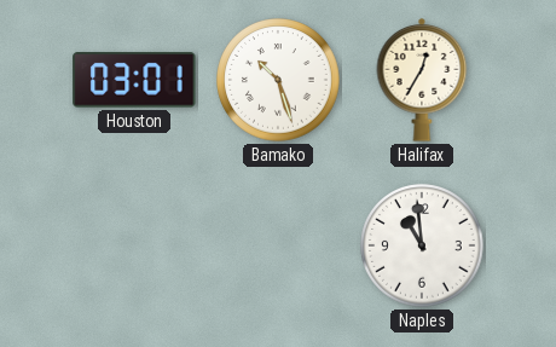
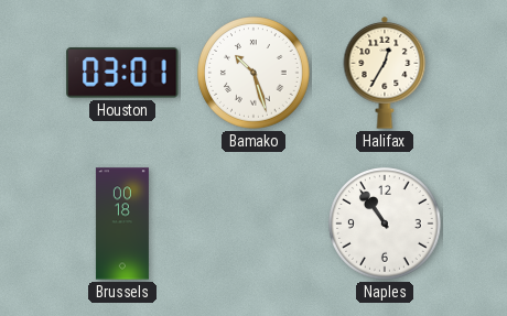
Brussels: none -> 00:18
Naples: 10:59 -> 10:54
